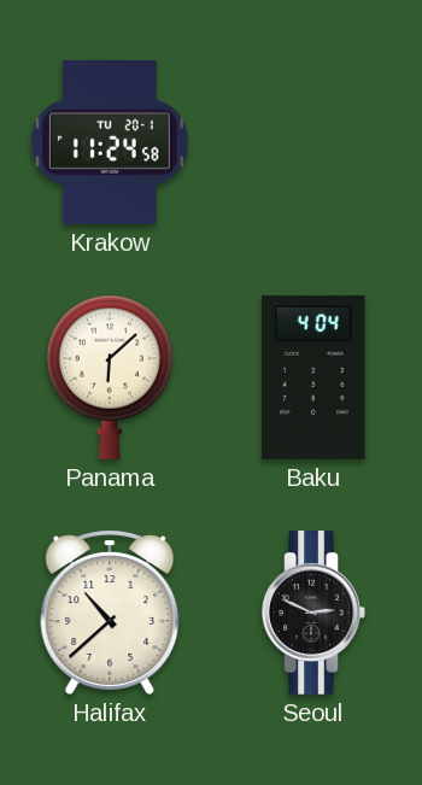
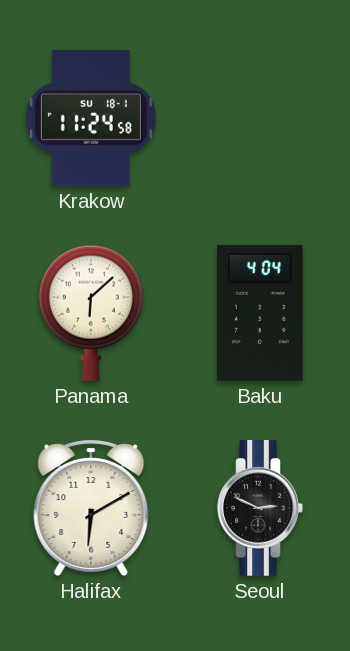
Krakow date: TU 20-1 -> SU 18-1
Halifax: 10:38 -> 6:10
